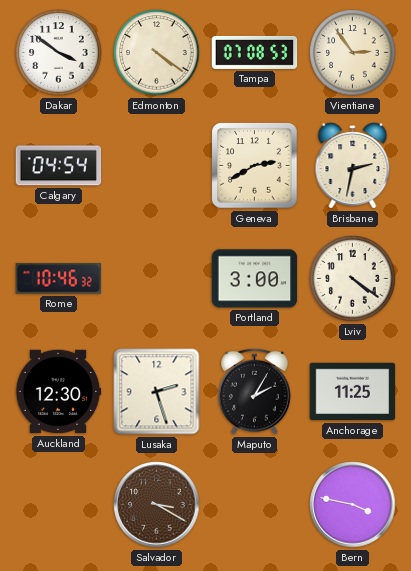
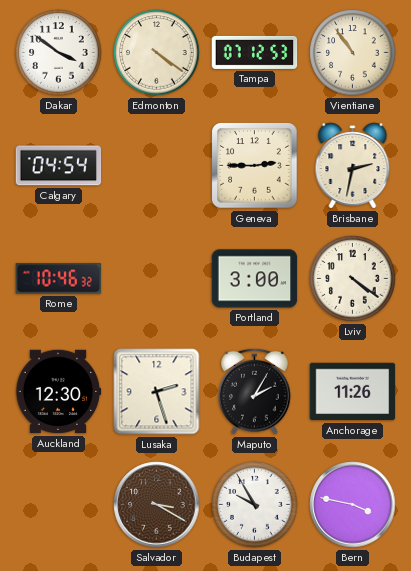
Tampa: 07:08 -> 07:12
Vientiane: 2:54 -> 10:54
Geneva: 2:40 -> 2:45
Anchorage: 11:25 -> 11:26
Budapest: none -> 9:55
